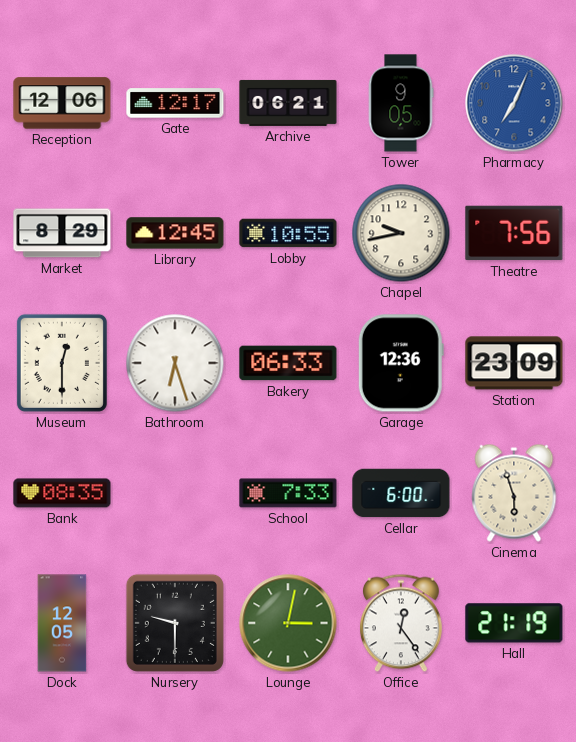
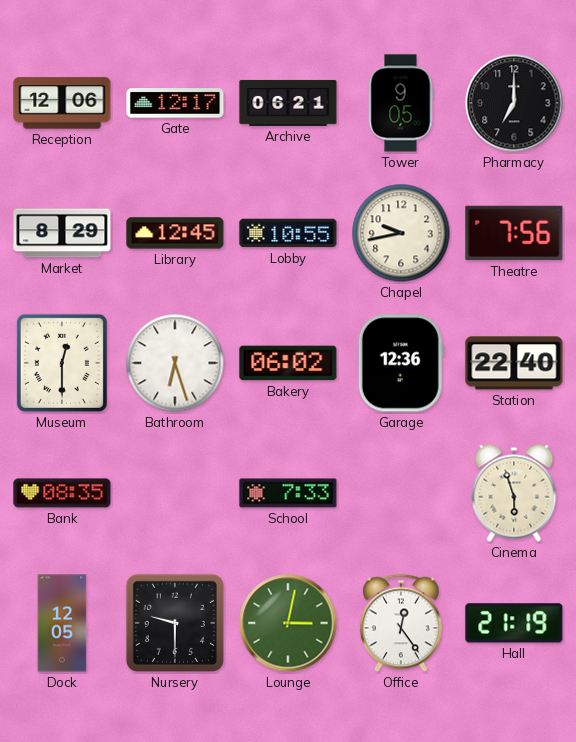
Pharmacy: 7:04 -> 7:00
Pharmacy dial: blue -> black
Bakery: 06:33 -> 06:02
Station: 23:09 -> 22:40
Cellar: 6:00 -> none
